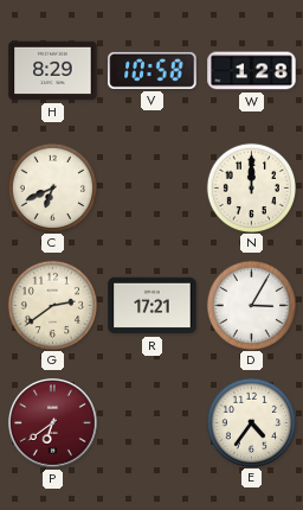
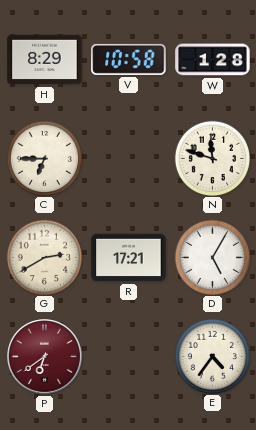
C: 6:41 -> 6:45
N: 12:00 -> 11:48
G: 2:39 -> 2:40
D: 3:05 -> 5:05
